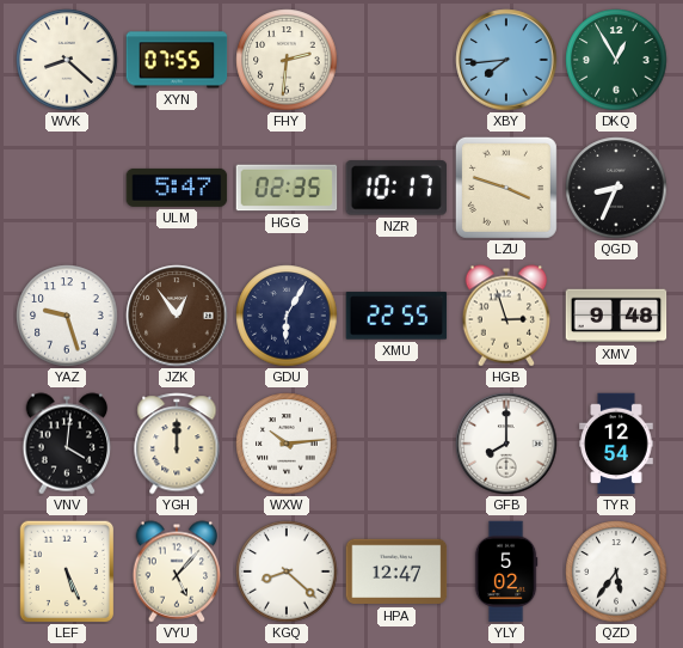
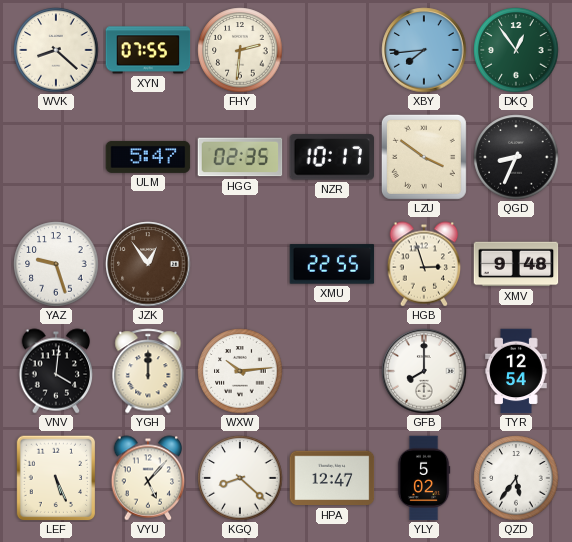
DKQ: 12:55 -> 12:54
LZU: 3:48 -> 3:51
GDU: 6:05 -> none
